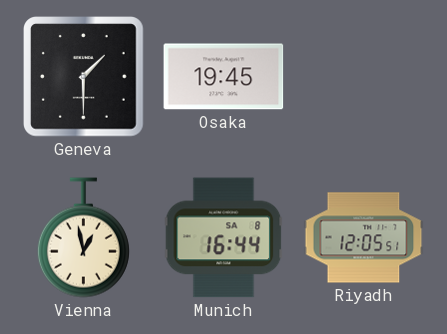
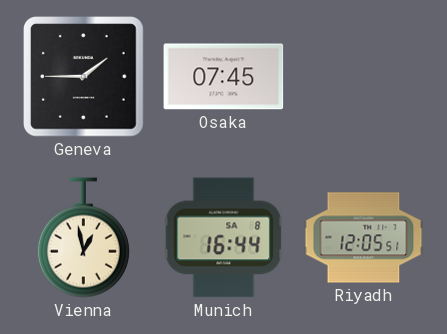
Geneva: 1:30 -> 1:45
Osaka: 19:45 -> 07:45
